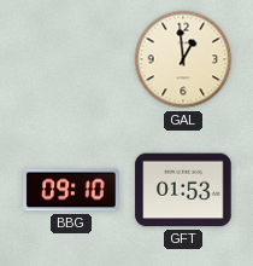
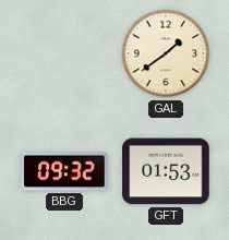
GAL: 12:59 -> 1:39
BBG: 09:10 -> 09:32
